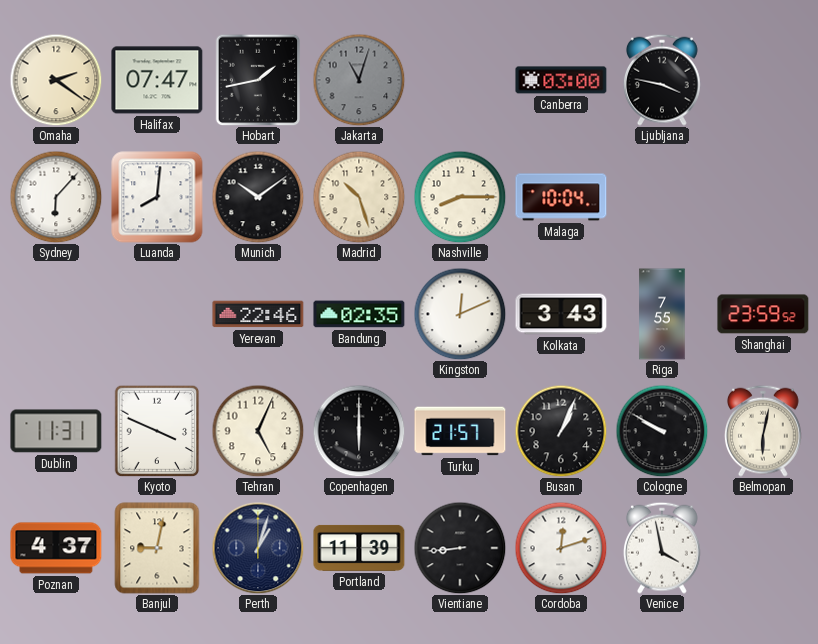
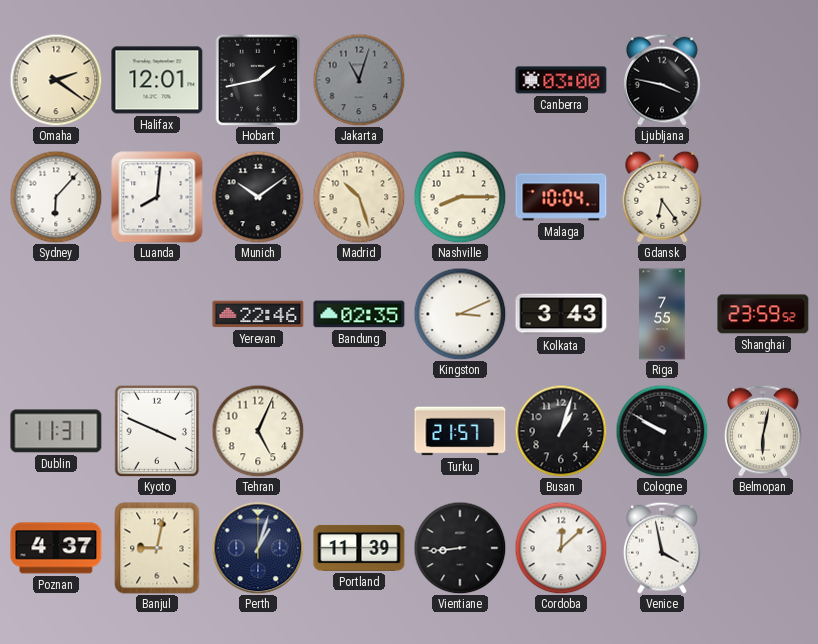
Halifax: 07:47 -> 12:01
Gdansk: none -> 6:24
Kingston: 12:11 -> 3:11
Copenhagen: 6:00 -> none
Busan: 1:04 -> 1:03
Cordoba: 12:12 -> 12:08
